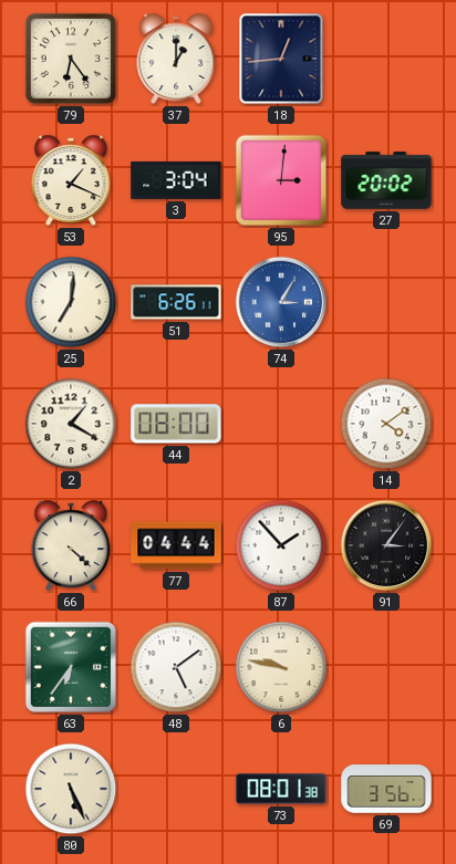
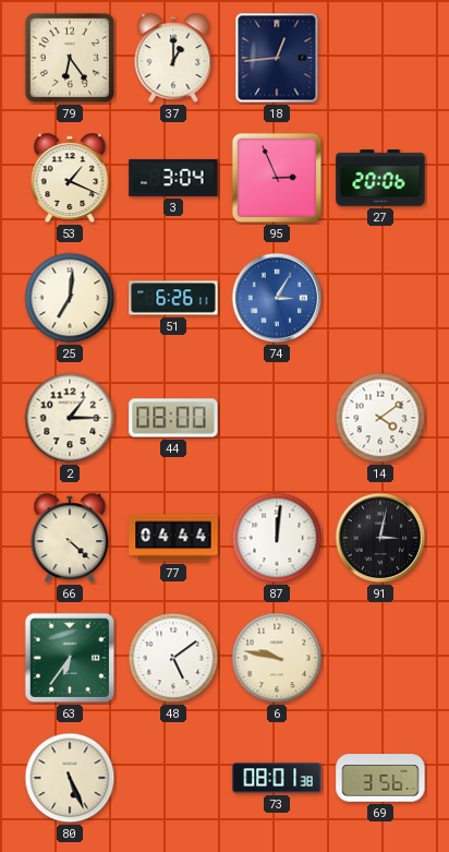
95: 3:01 -> 2:56
27: 20:02 -> 20:06
2: 1:20 -> 1:15
87: 1:53 -> 12:01
91: 3:06 -> 3:02
